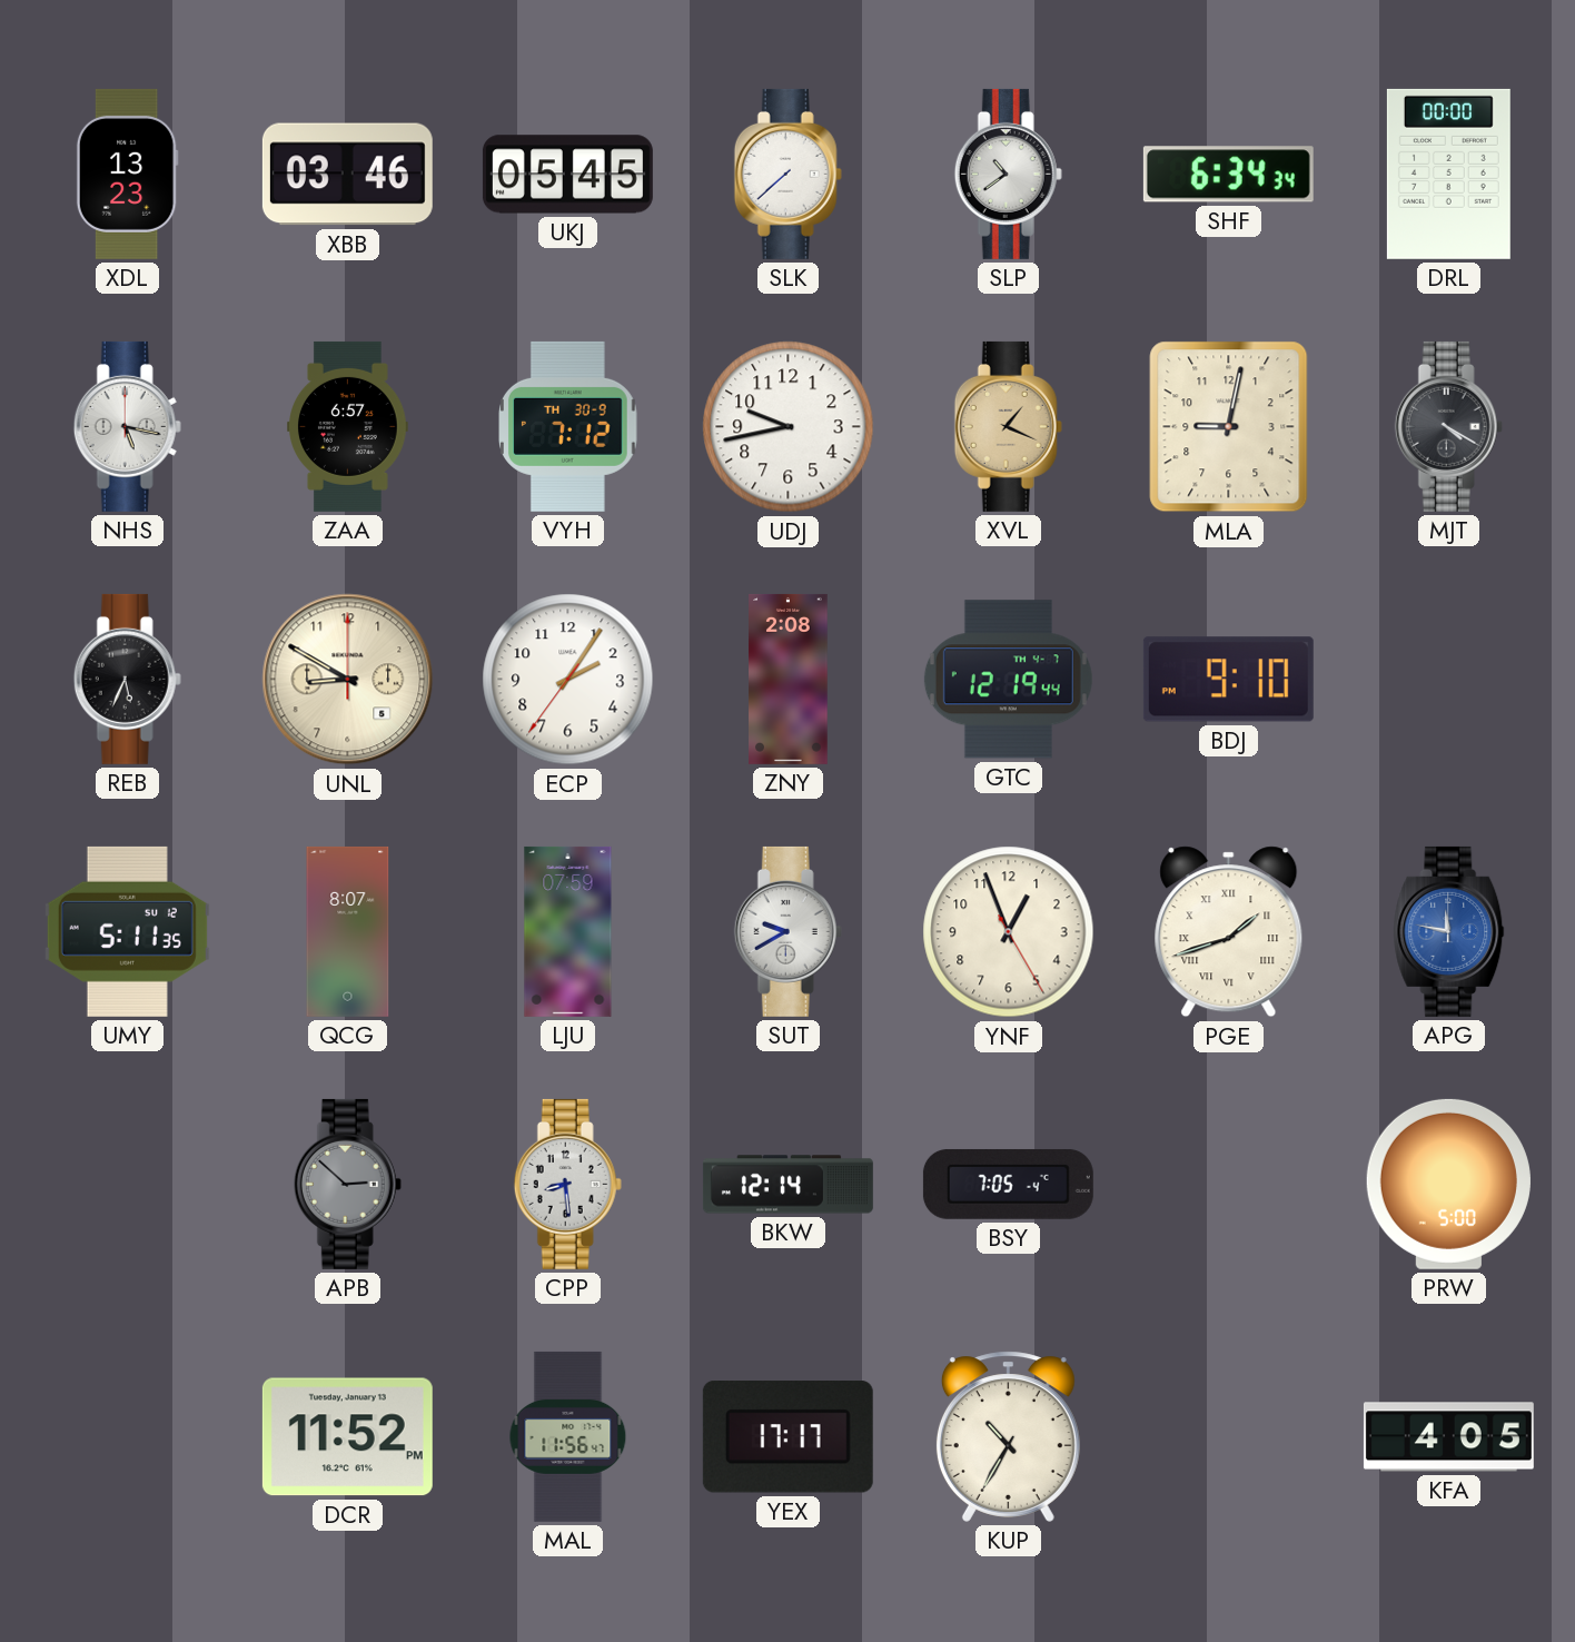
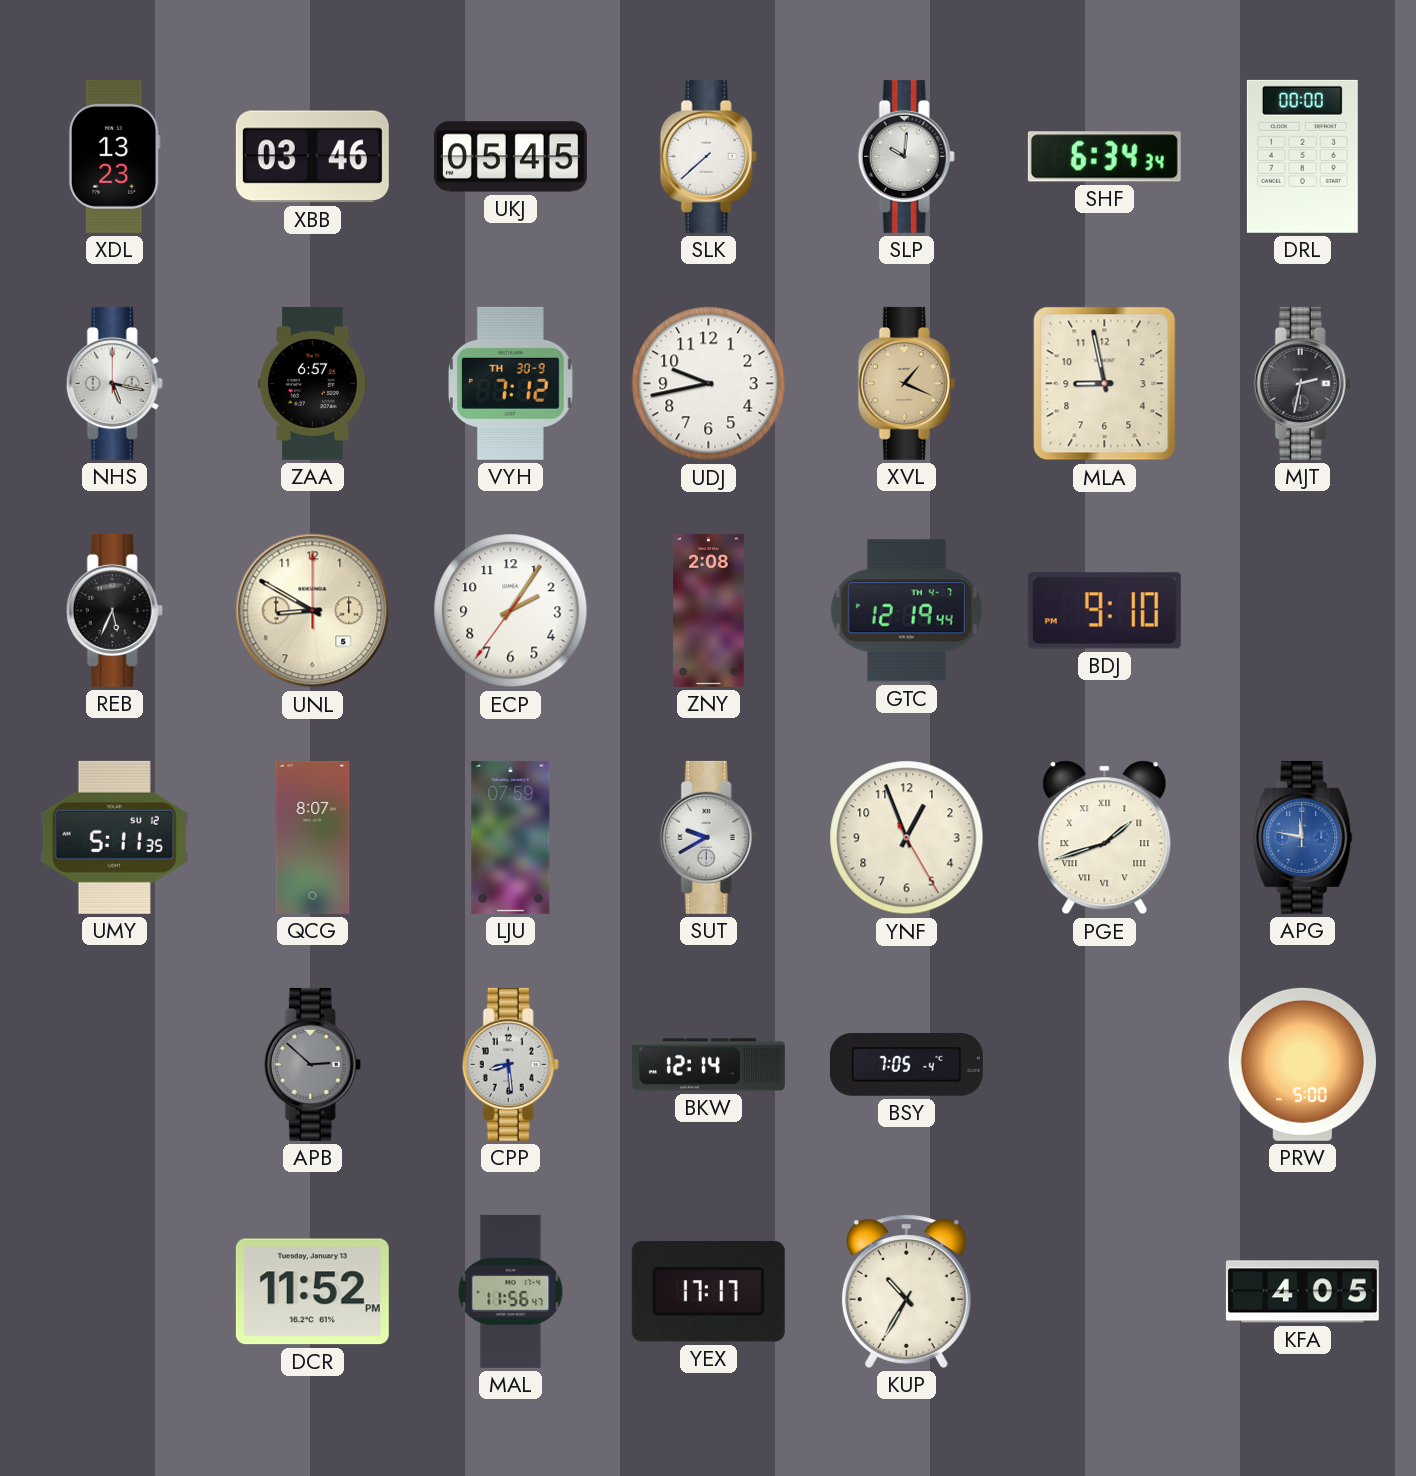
SLP: 10:39 -> 10:01
MLA: 9:02 -> 8:58
MJT: 4:20 -> 2:32
